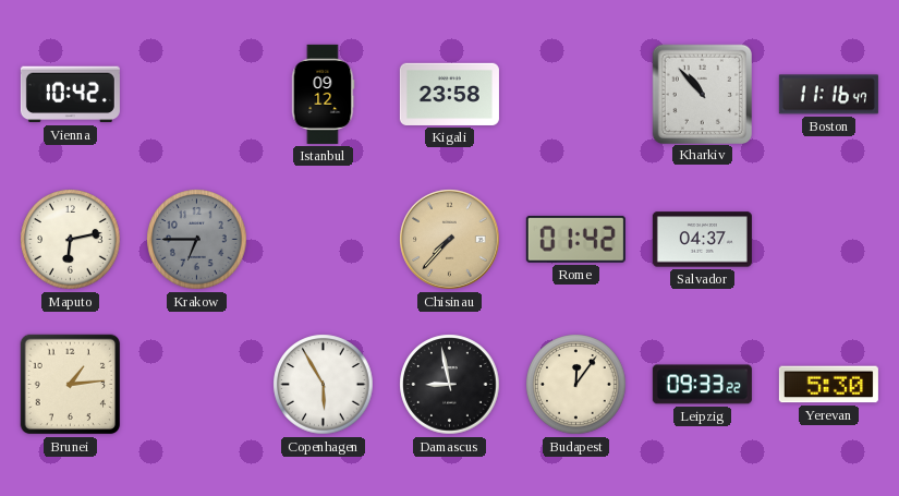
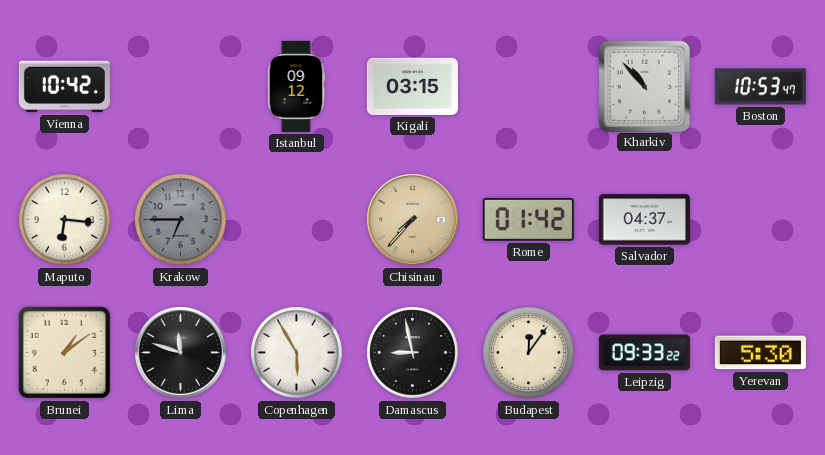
Kigali: 23:58 -> 03:15
Boston: 11:16 -> 10:53
Maputo: 6:13 -> 6:16
Brunei: 1:14 -> 1:09
Lima: none -> 11:48
